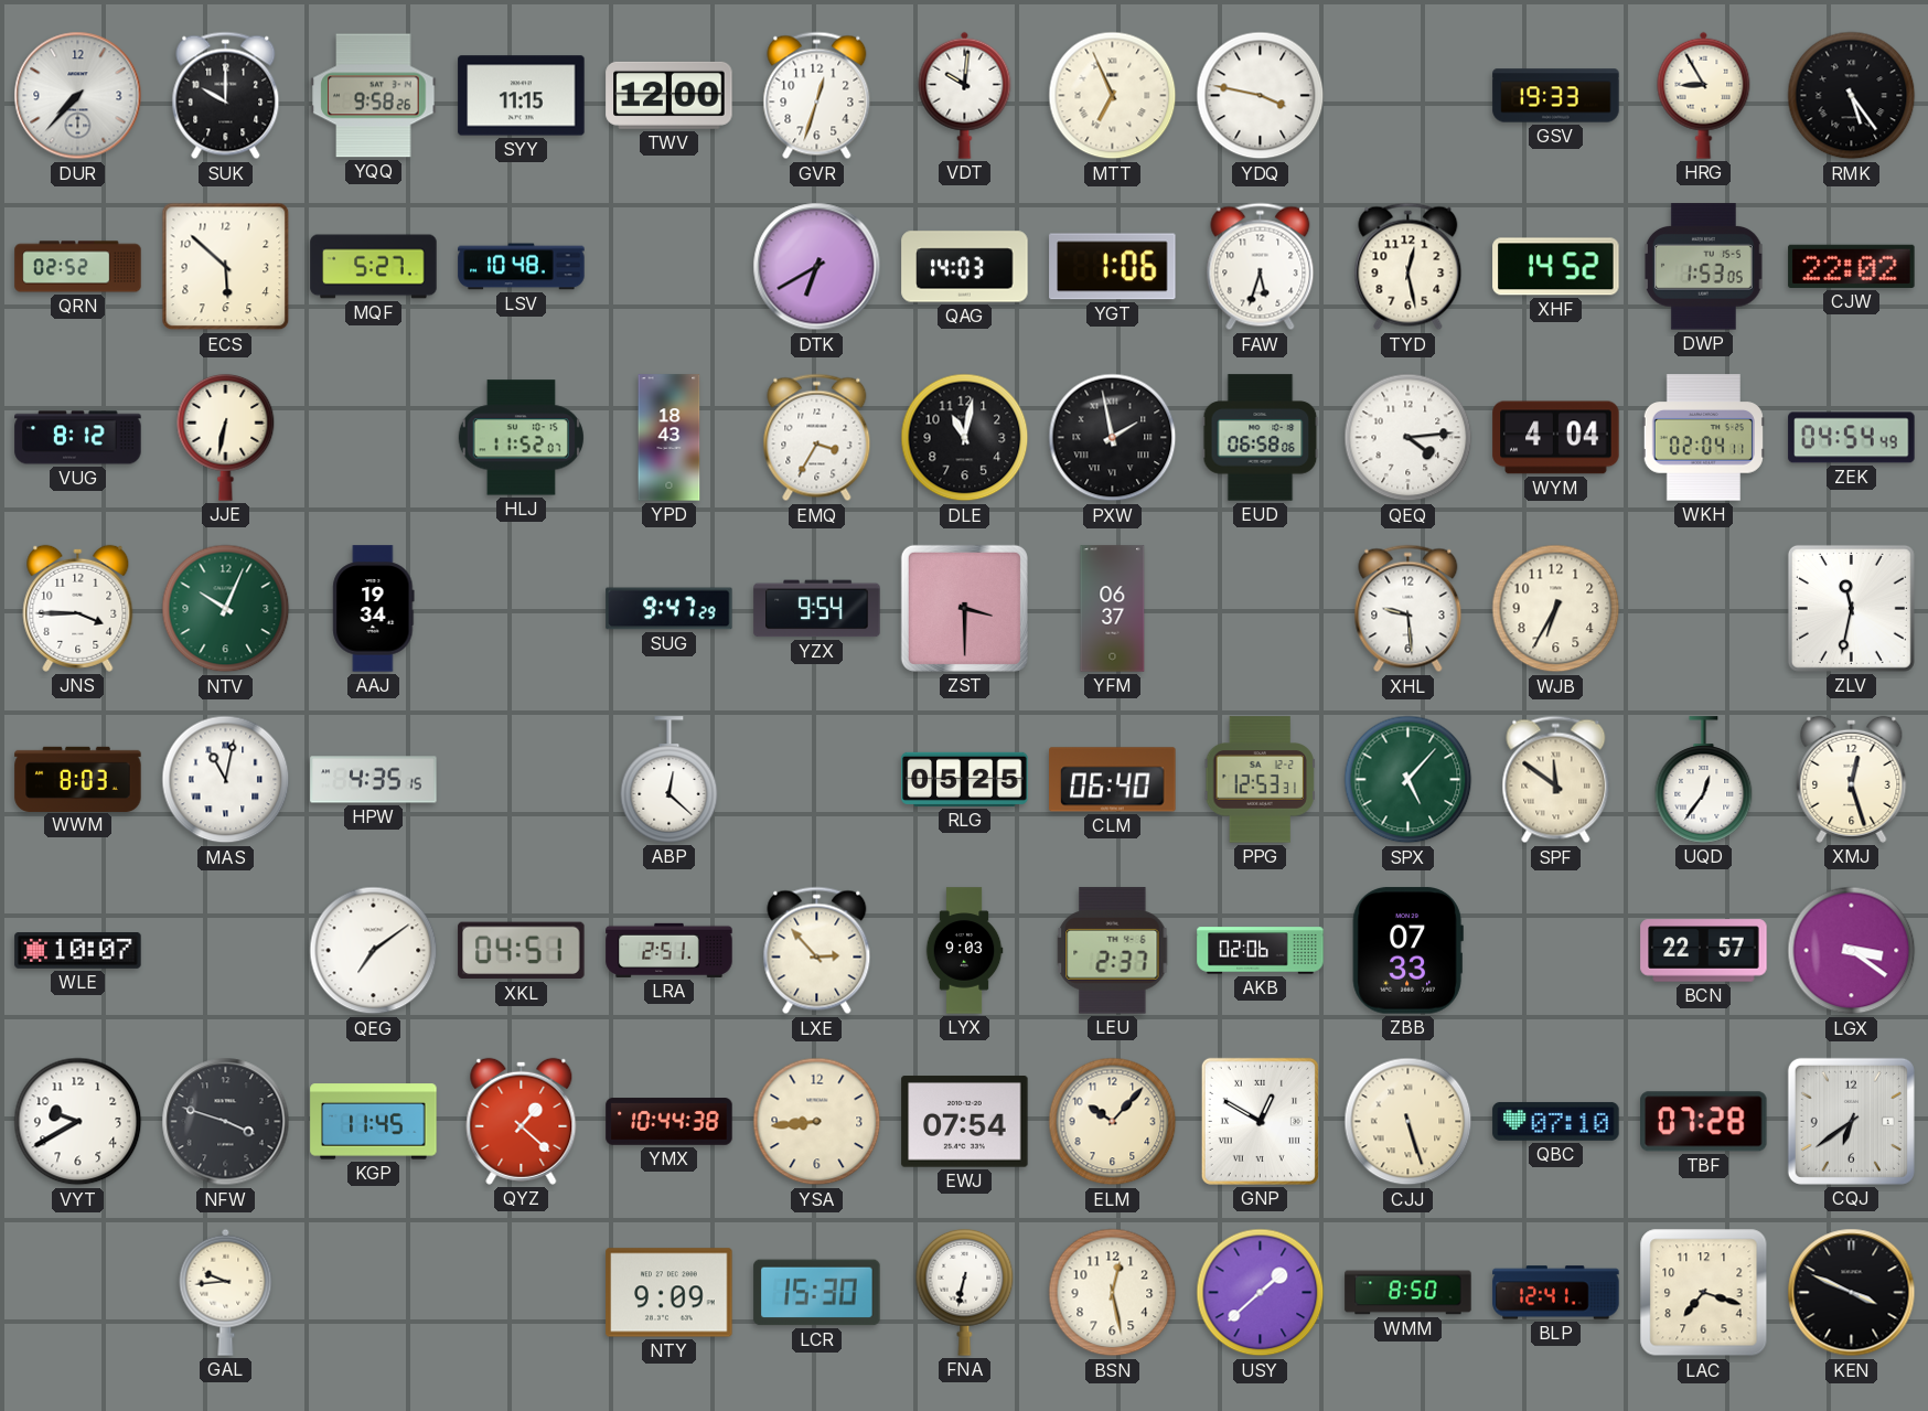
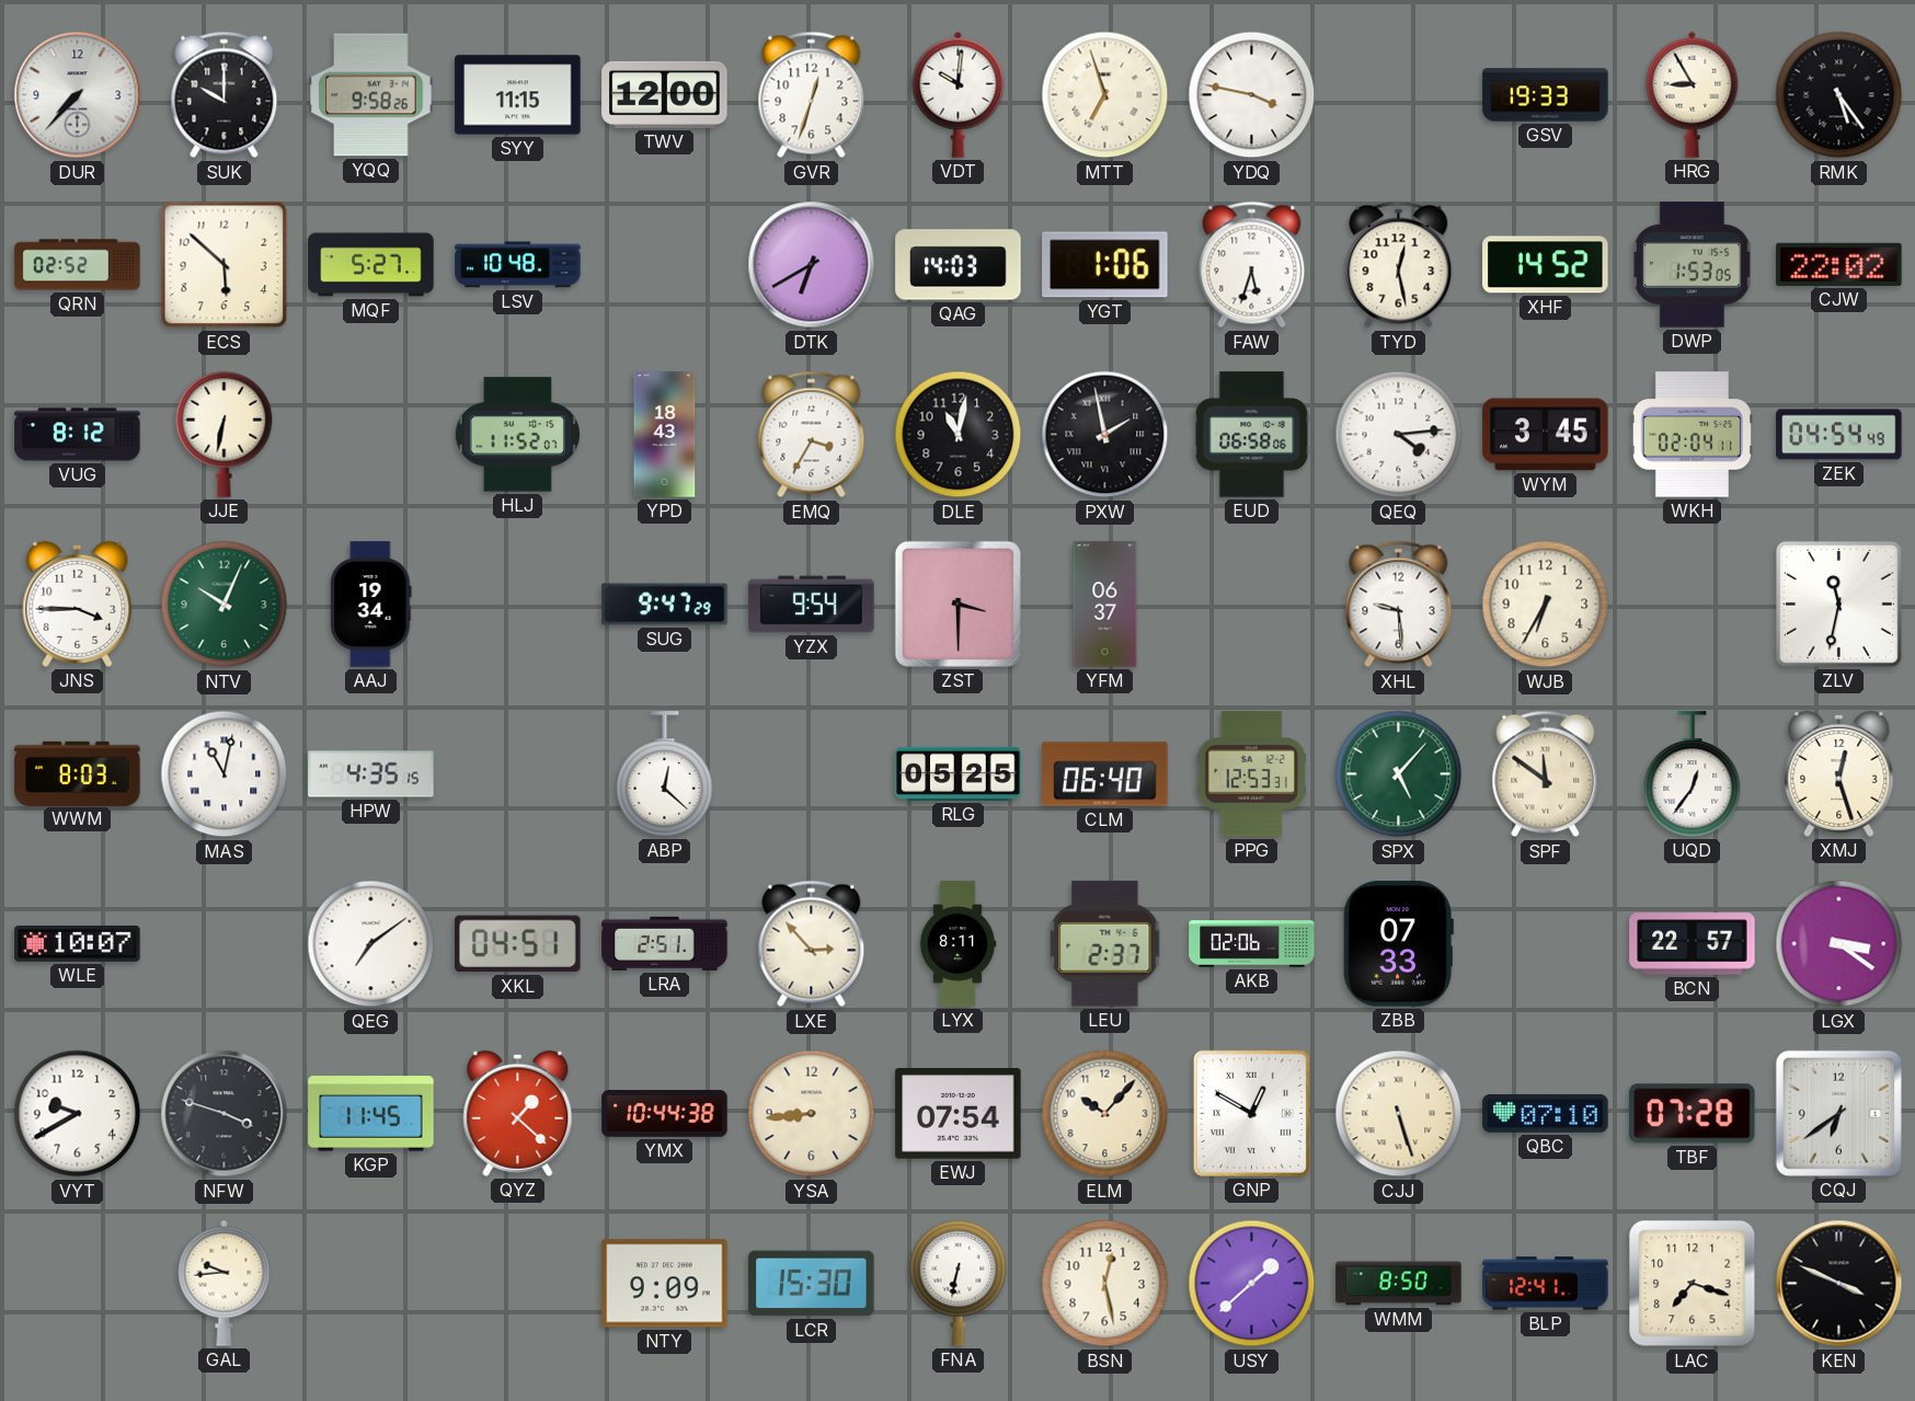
MTT: 6:56 -> 6:57
WYM: 4:04 -> 3:45
LYX: 9:03 -> 8:11
